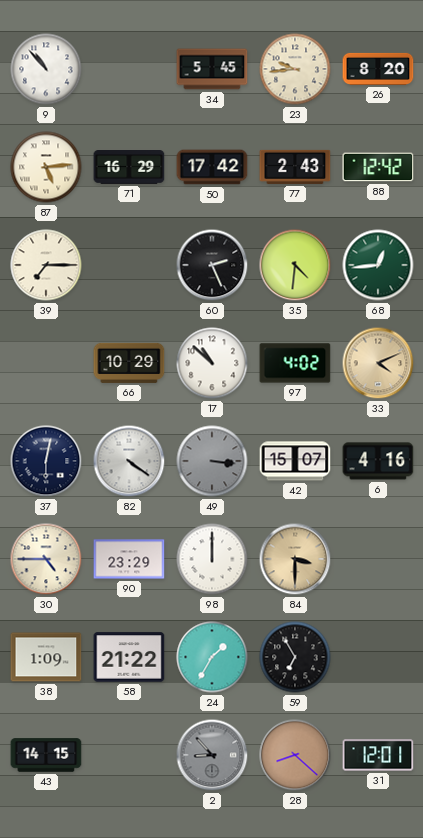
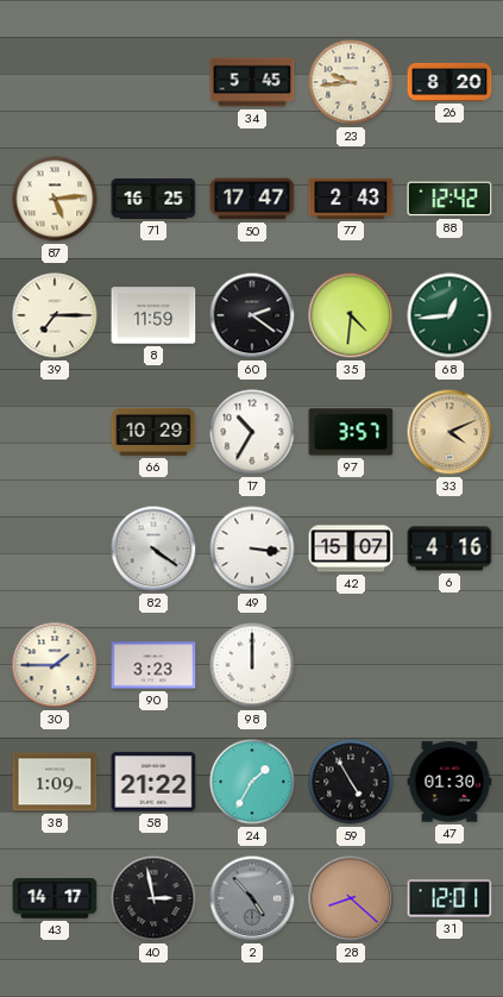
9: 10:53 -> none
71: 16:29 -> 16:25
50: 17:42 -> 17:47
8: none -> 11:59
60: 2:26 -> 2:21
17: 10:52 -> 10:35
97: 4:02 -> 3:57
37: 6:02 -> none
49 dial: grey -> white
30: 4:45 -> 1:45
90: 23:29 -> 3:23
84: 3:30 -> none
59: 6:55 -> 4:55
47: none -> 01:30
43: 14:15 -> 14:17
40: none -> 2:58
2: 8:53 -> 4:53
